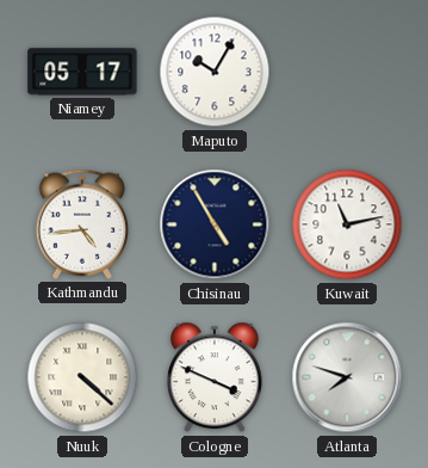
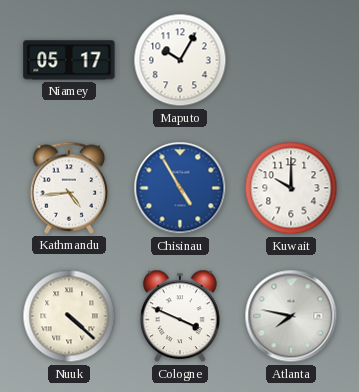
Chisinau dial: navy -> blue
Kuwait: 11:13 -> 10:00
Atlanta: 7:48 -> 7:47
